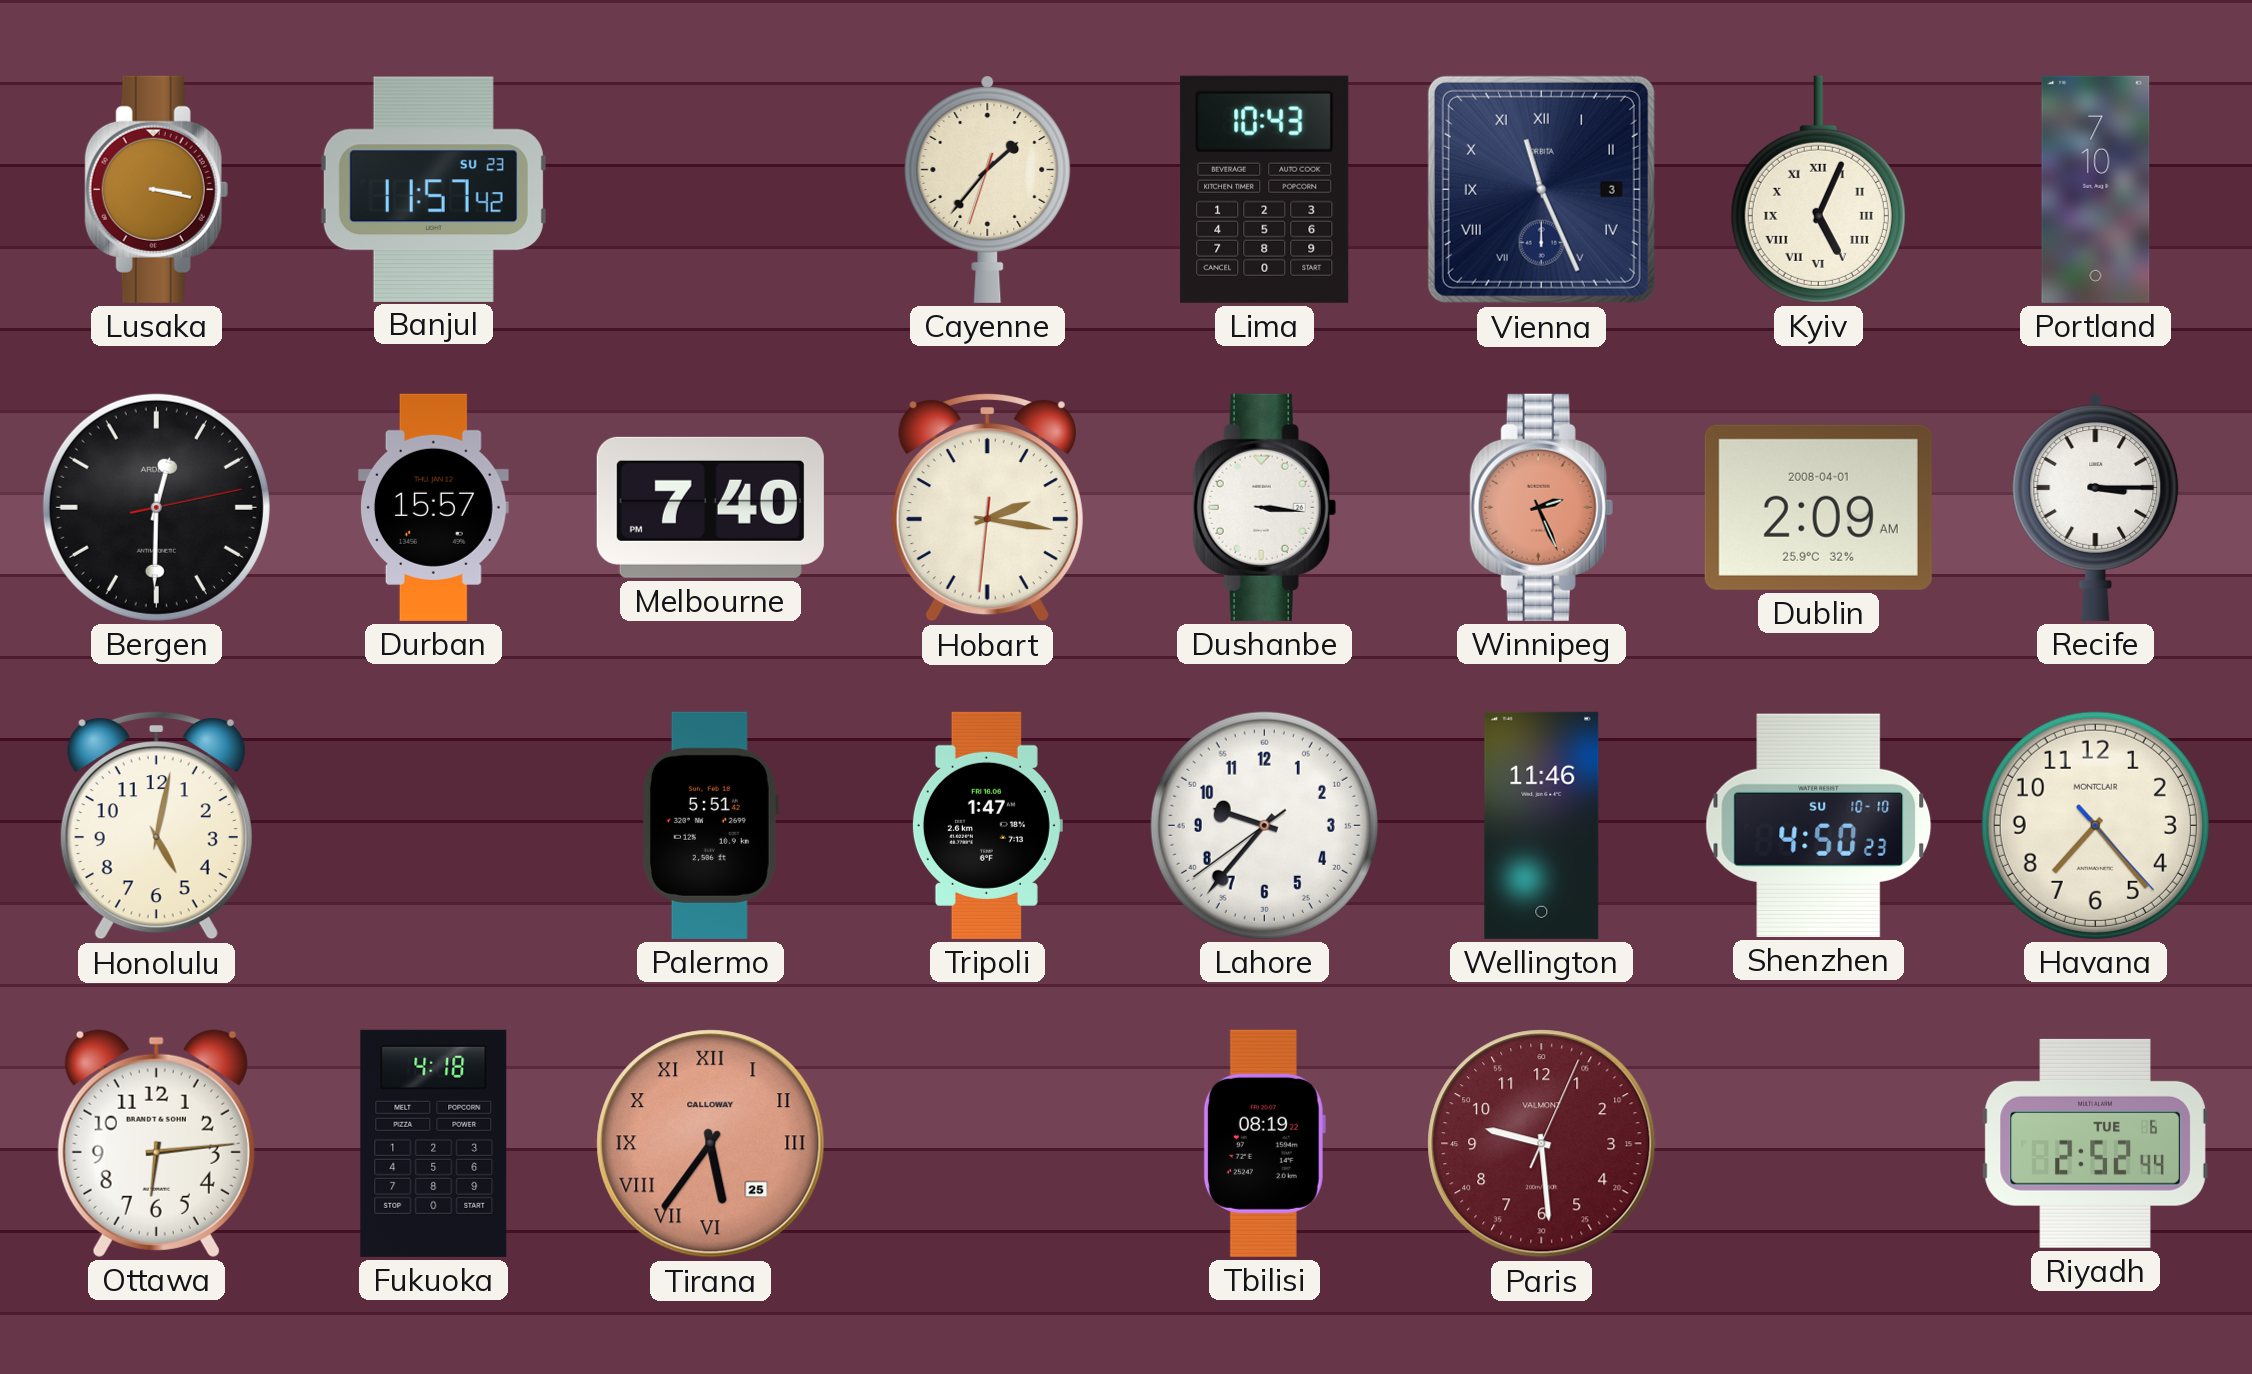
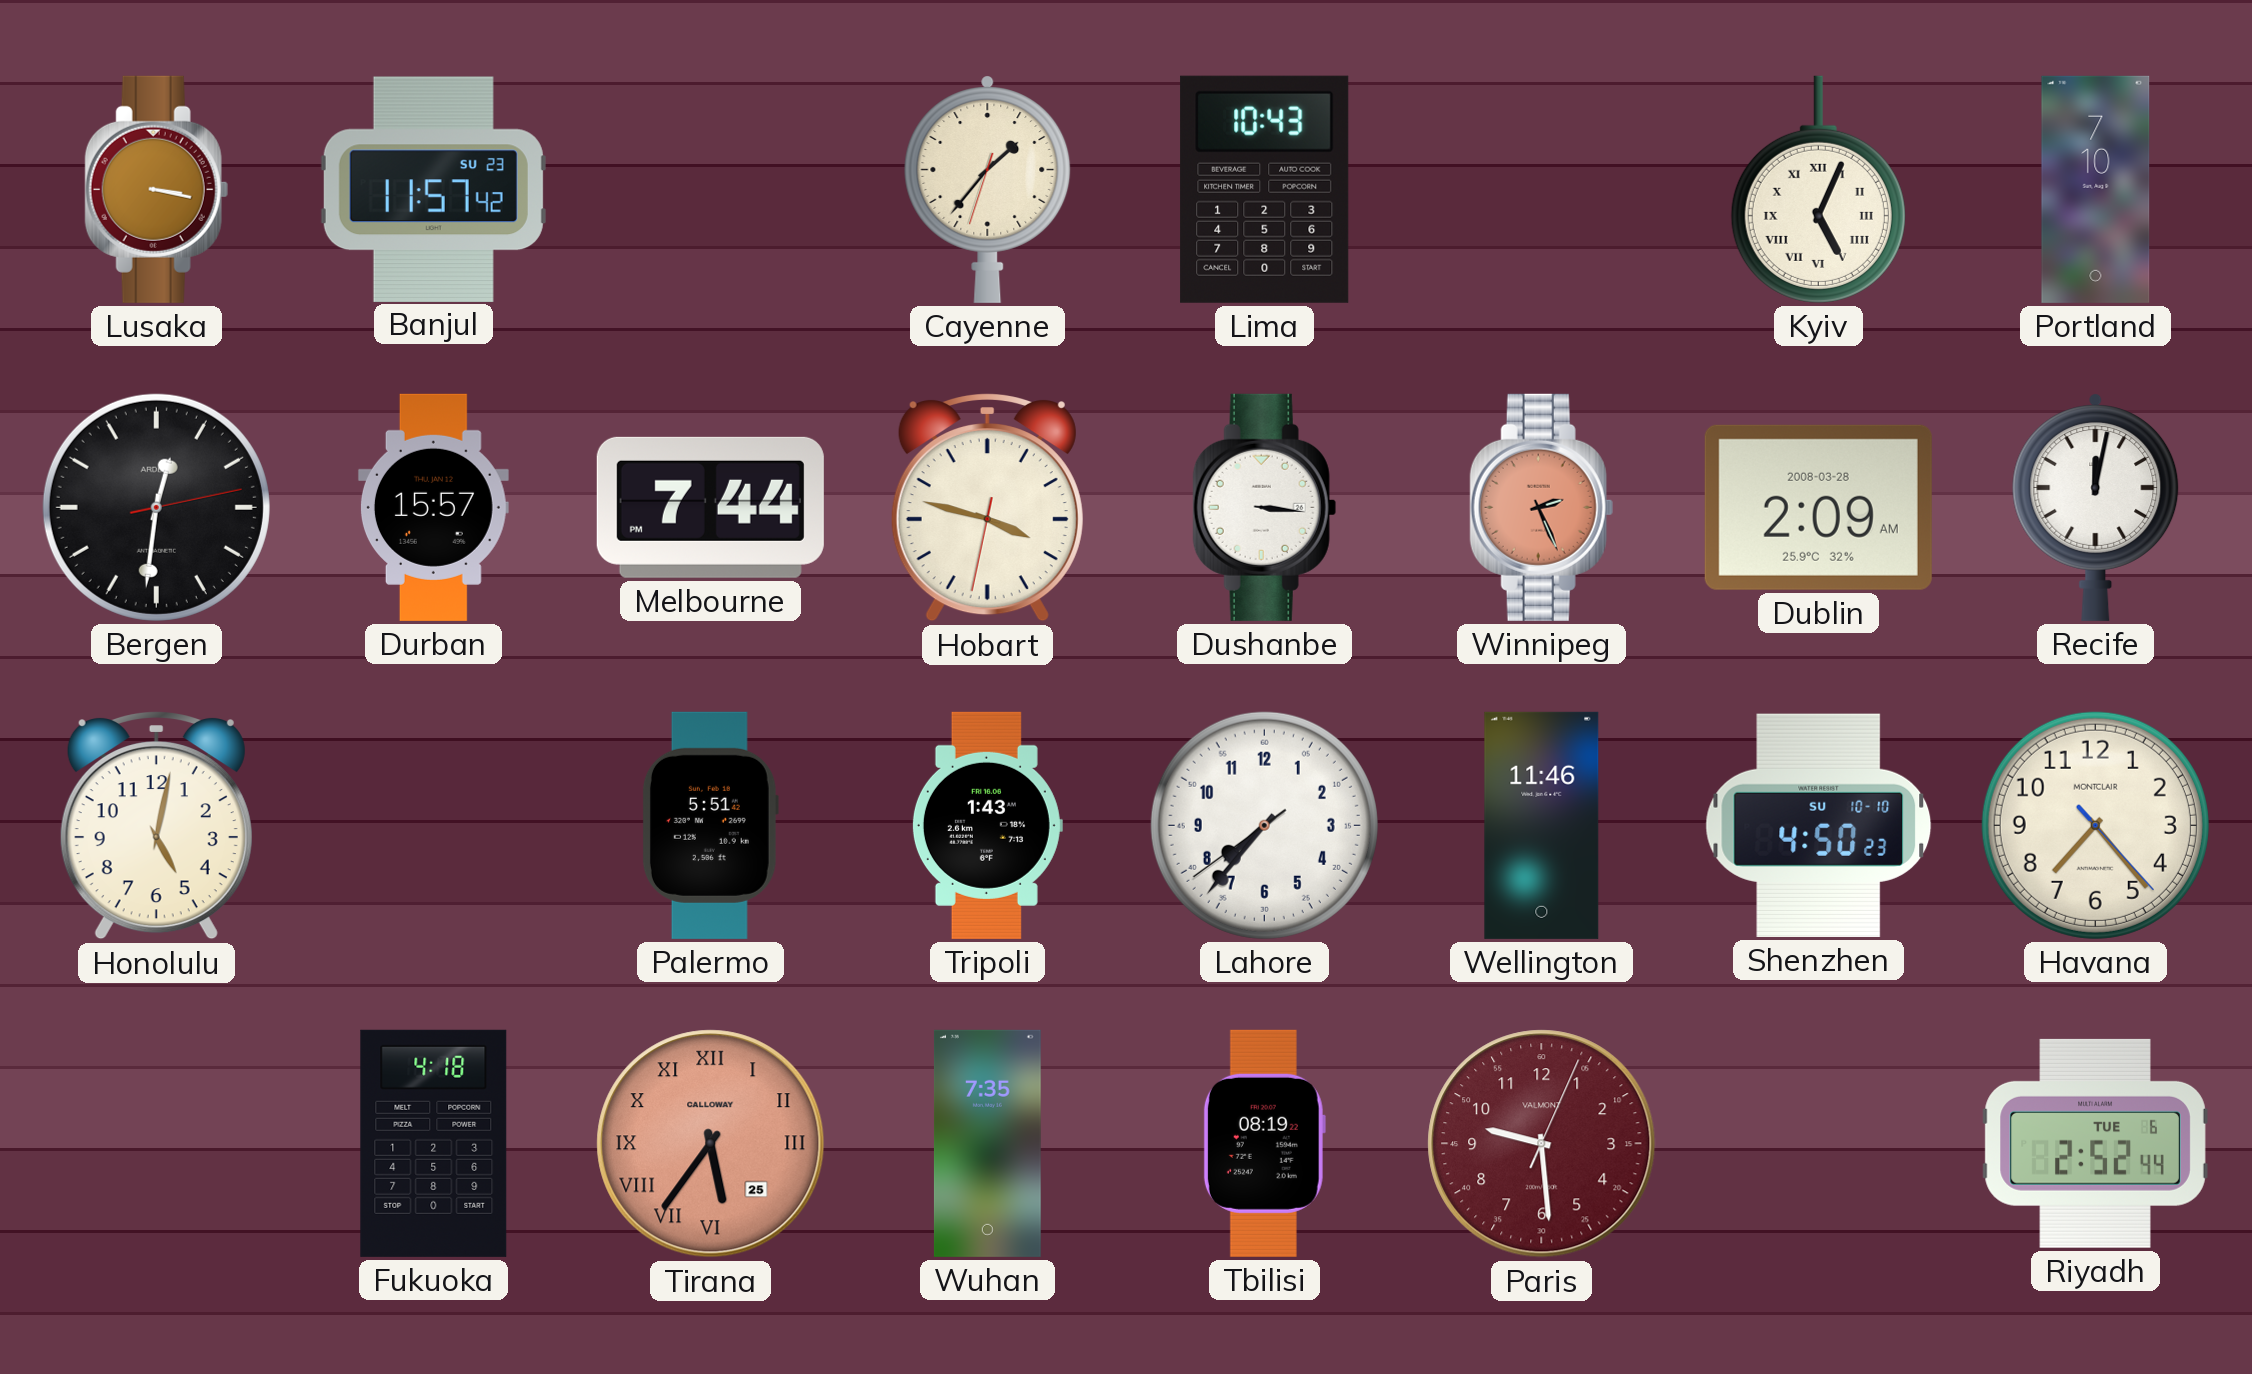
Vienna: 11:26 -> none
Bergen: 12:30 -> 12:31
Melbourne: 7:40 -> 7:44
Hobart: 2:16 -> 3:47
Dublin date: 2008-04-01 -> 2008-03-28
Recife: 3:15 -> 12:02
Tripoli: 1:47 -> 1:43
Lahore: 9:36 -> 7:36
Ottawa: 6:14 -> none
Wuhan: none -> 7:35
